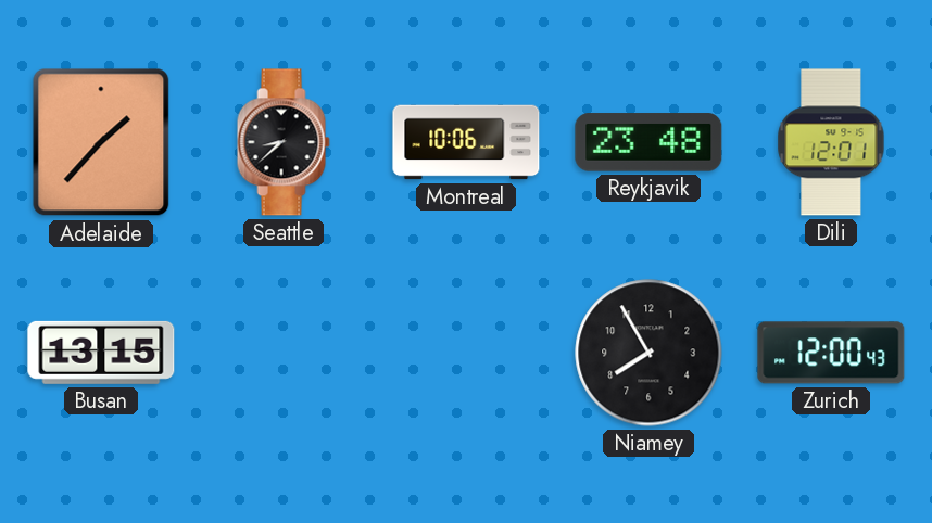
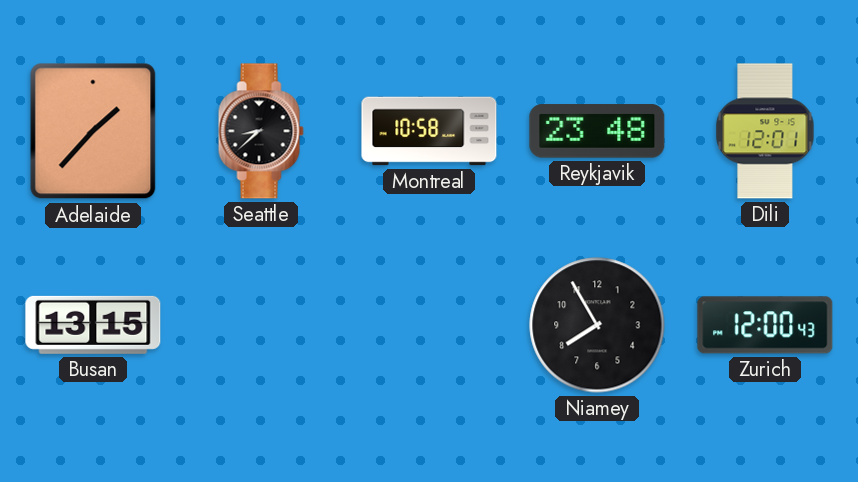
Montreal: 10:06 -> 10:58
